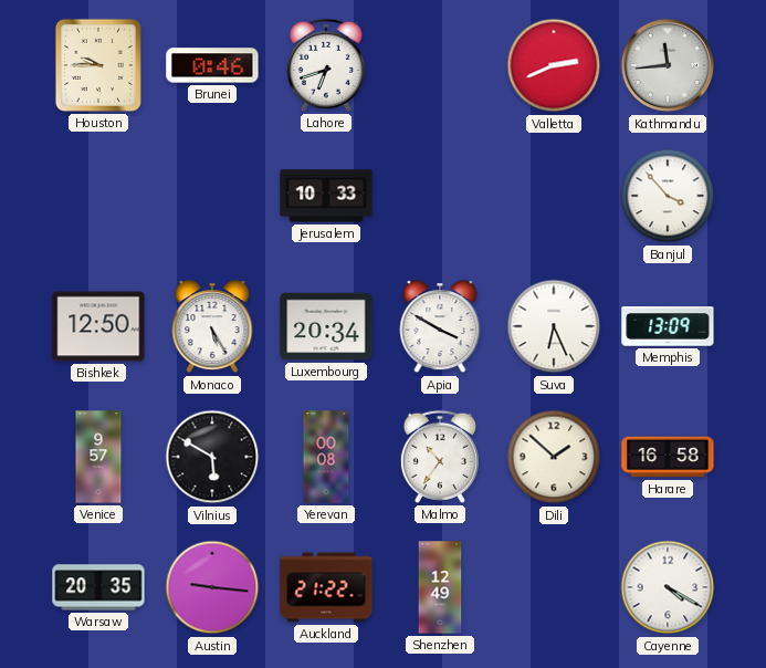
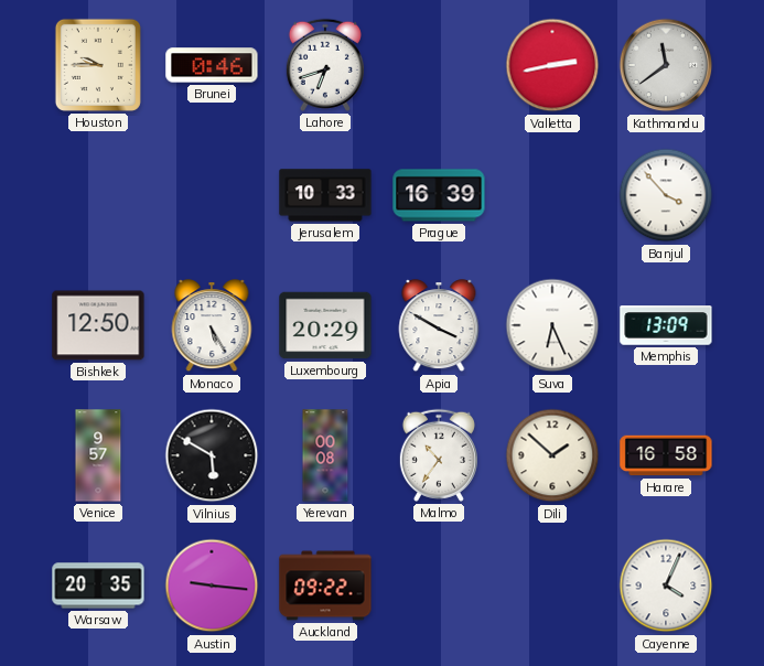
Valletta: 2:41 -> 2:43
Kathmandu: 11:44 -> 11:39
Prague: none -> 16:39
Luxembourg: 20:34 -> 20:29
Auckland: 21:22 -> 09:22
Shenzhen: 12:49 -> none
Cayenne: 4:20 -> 4:04
